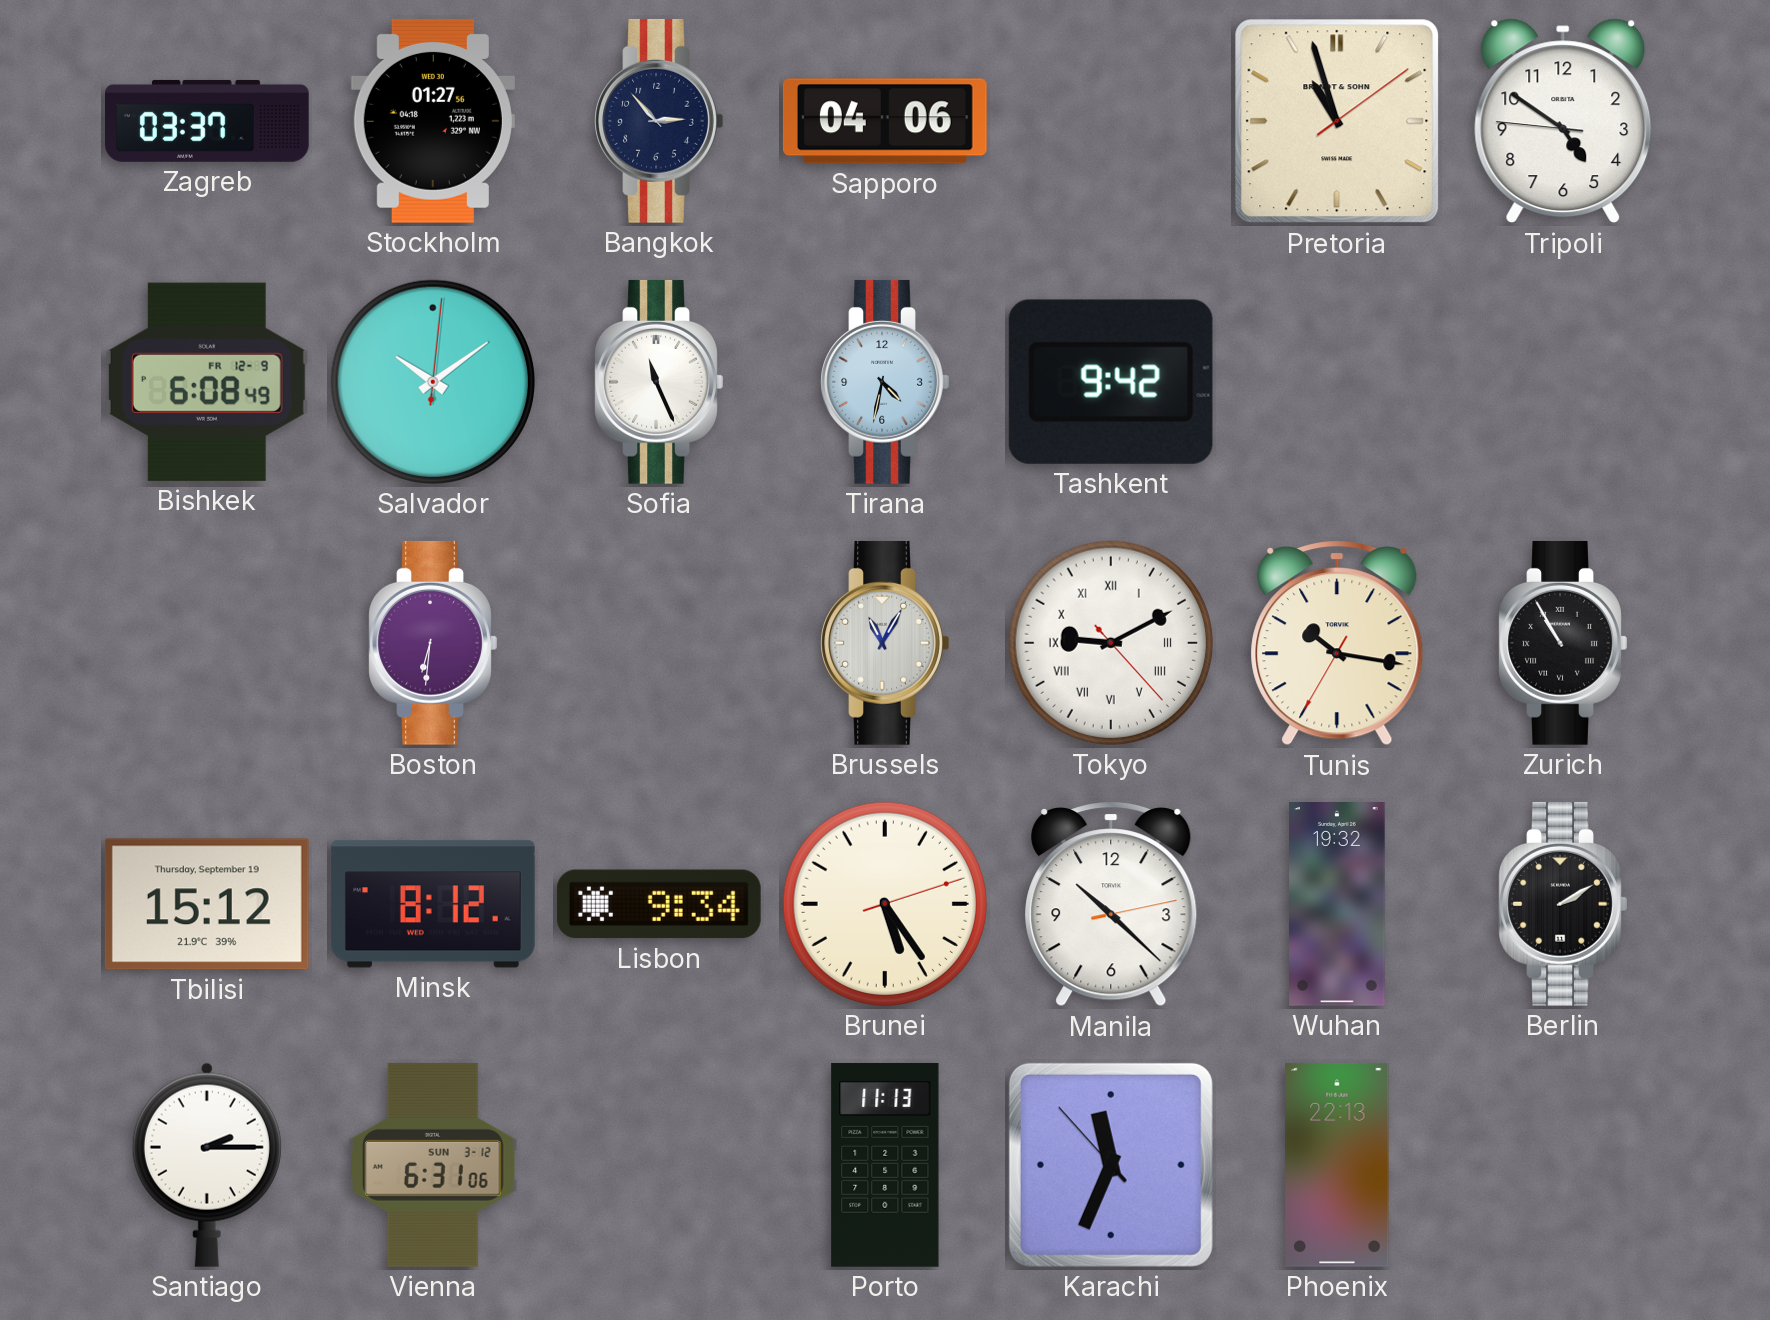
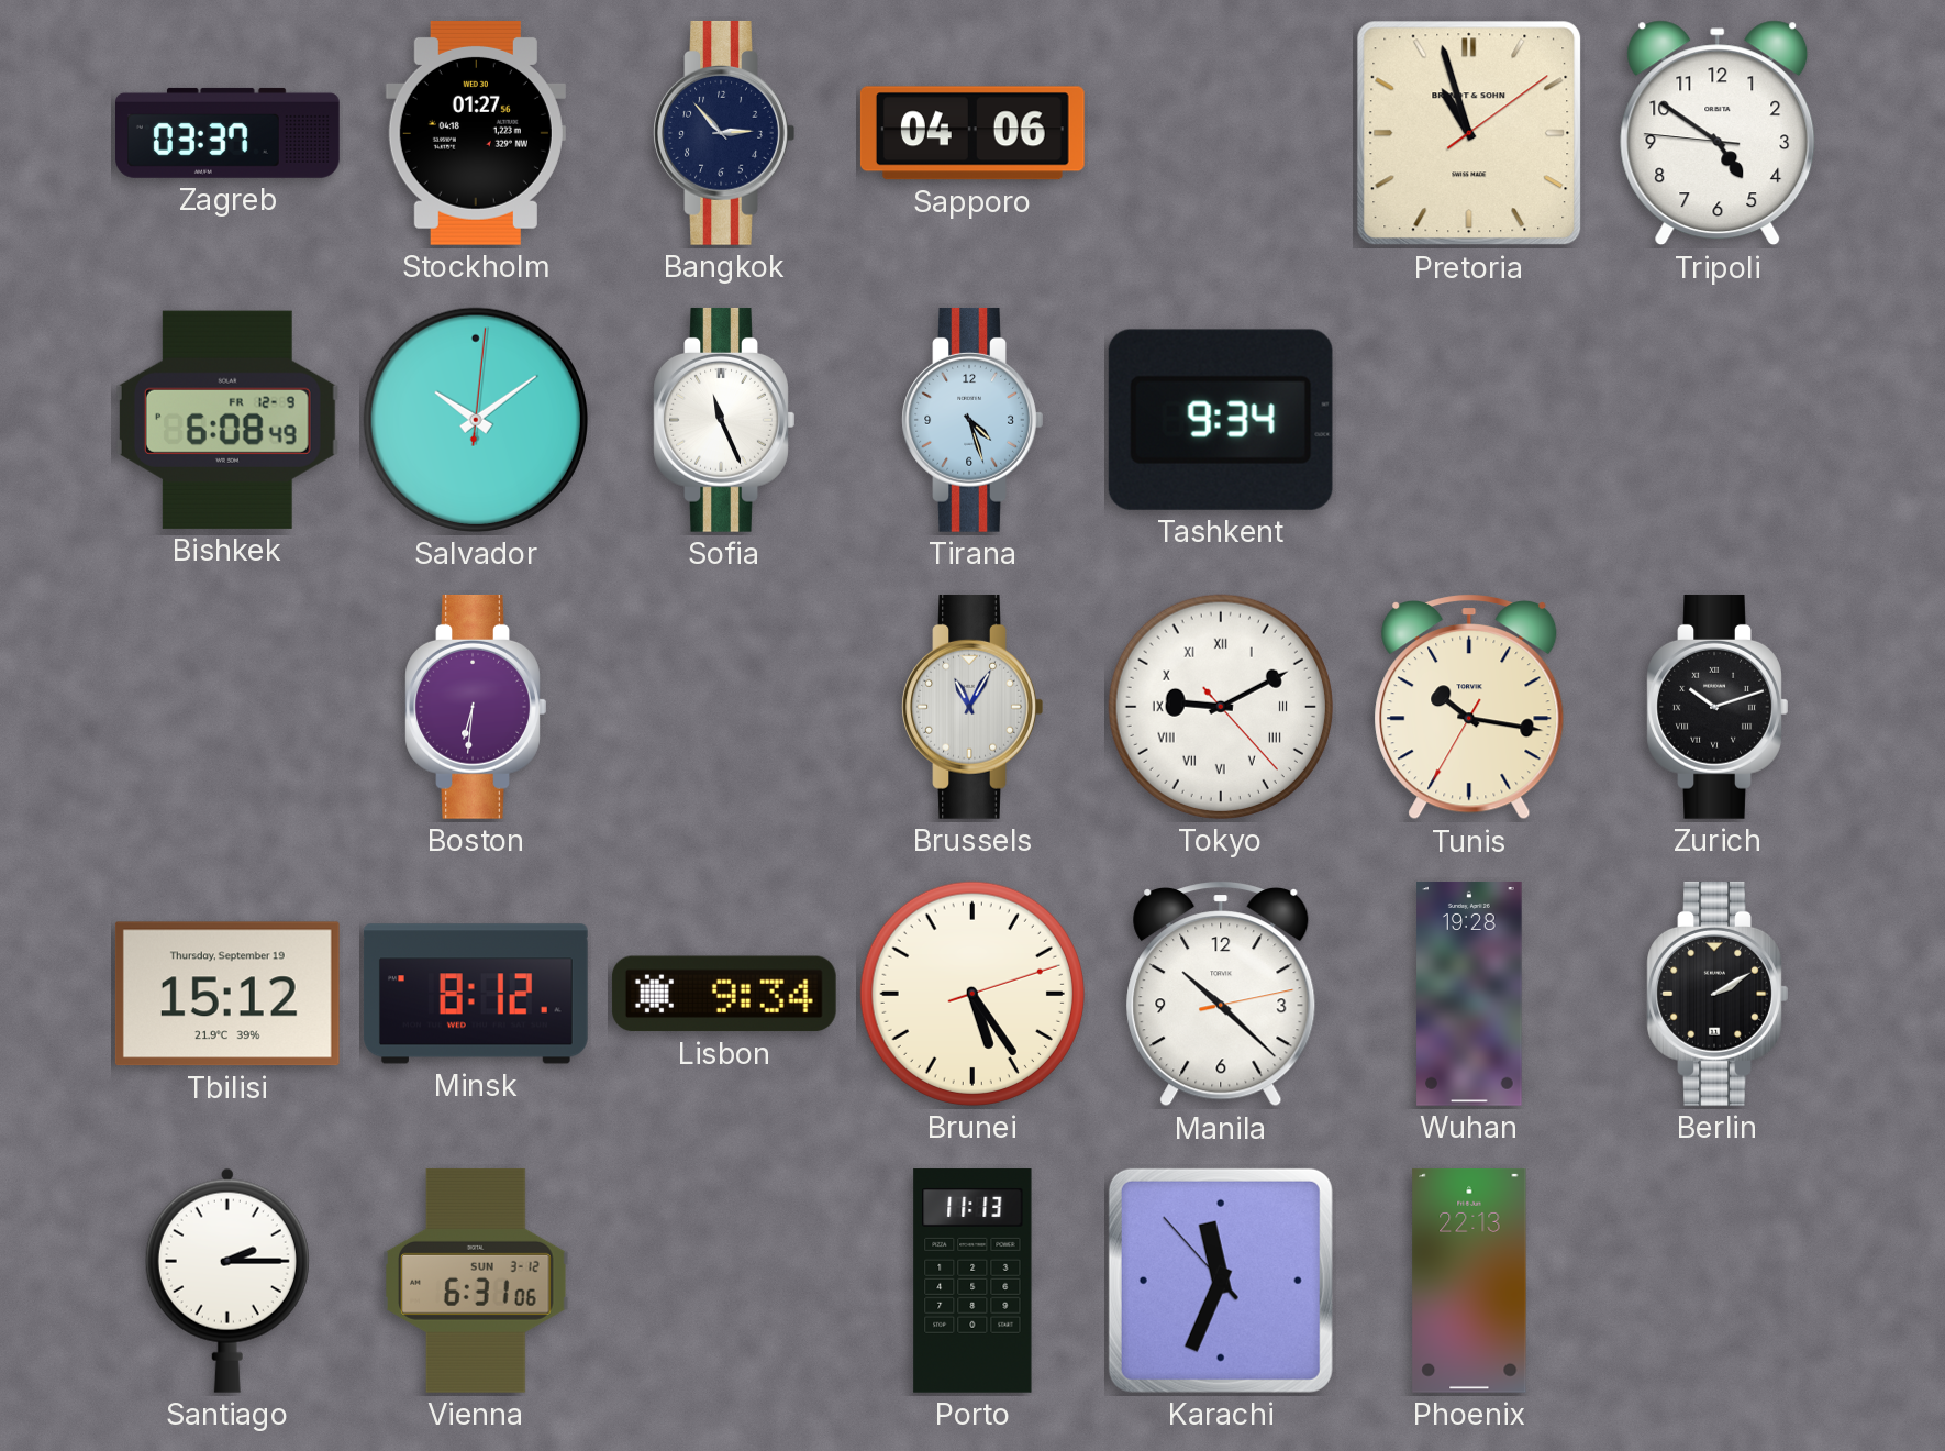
Tirana: 4:32 -> 4:27
Tashkent: 9:42 -> 9:34
Zurich: 10:55 -> 10:12
Wuhan: 19:32 -> 19:28
